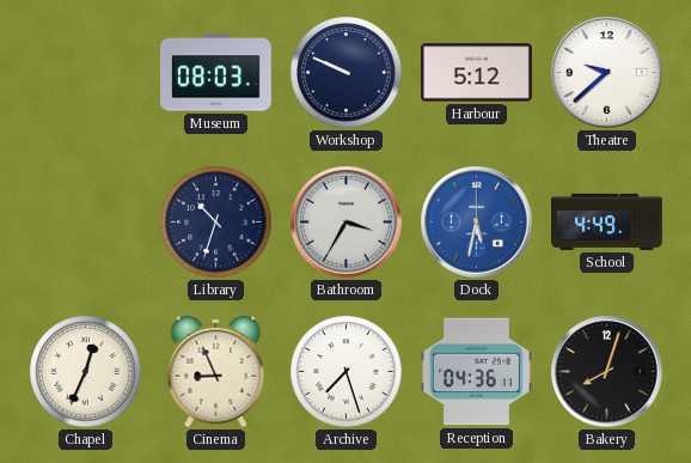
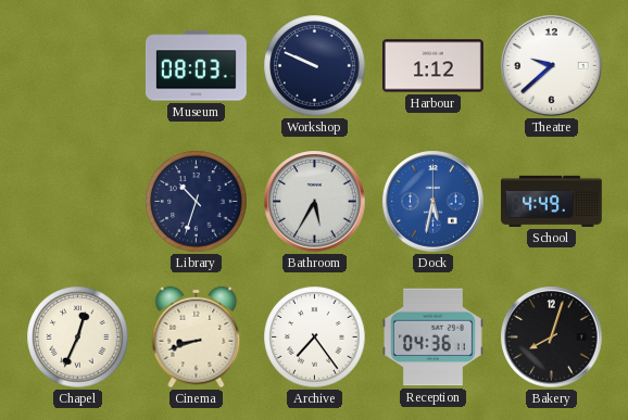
Harbour: 5:12 -> 1:12
Bathroom: 3:35 -> 5:35
Cinema: 8:56 -> 8:42
Archive: 7:27 -> 7:24
